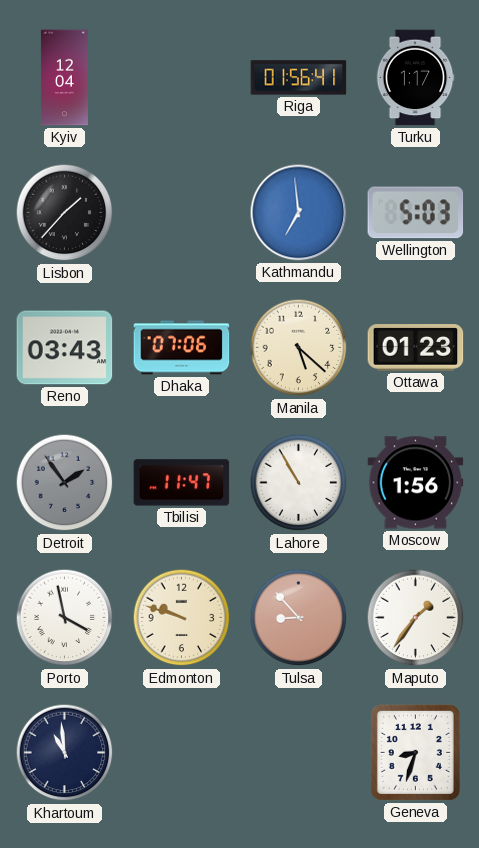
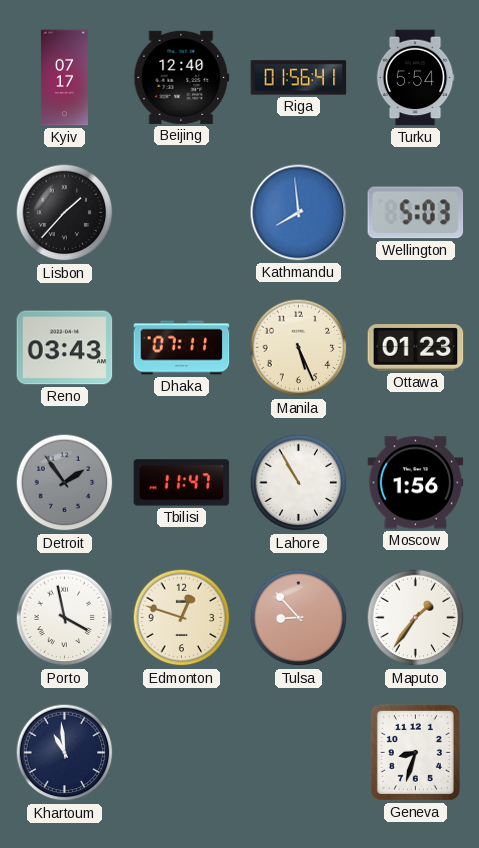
Kyiv: 12:04 -> 07:17
Beijing: none -> 12:40
Turku: 1:17 -> 5:54
Kathmandu: 6:59 -> 7:59
Dhaka: 07:06 -> 07:11
Manila: 5:22 -> 5:26
Edmonton: 9:48 -> 12:48
